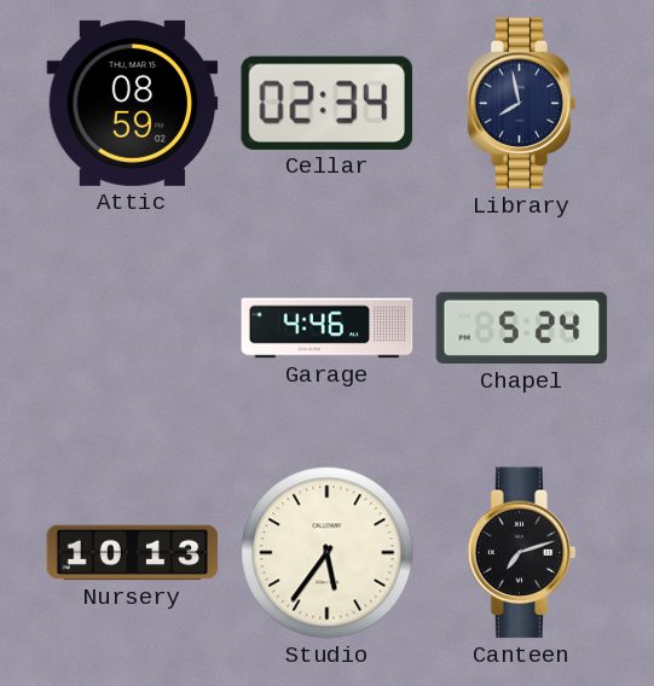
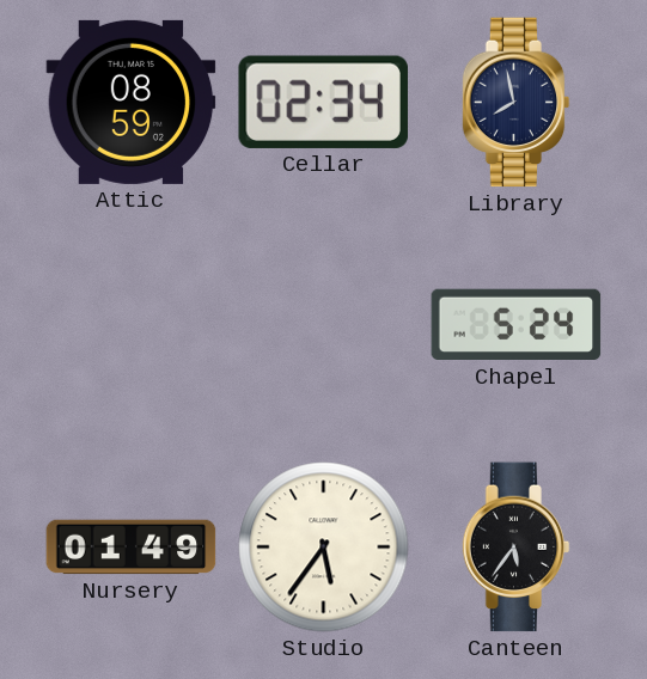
Garage: 4:46 -> none
Nursery: 10:13 -> 01:49
Canteen: 7:12 -> 5:36
